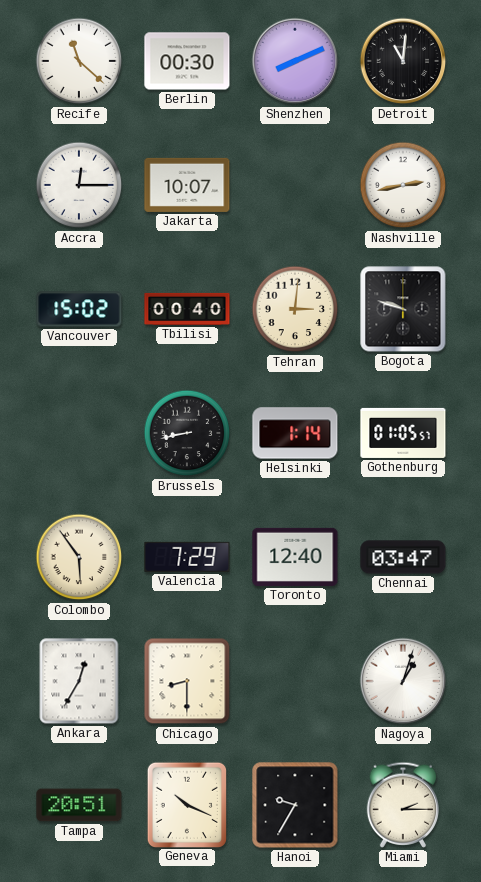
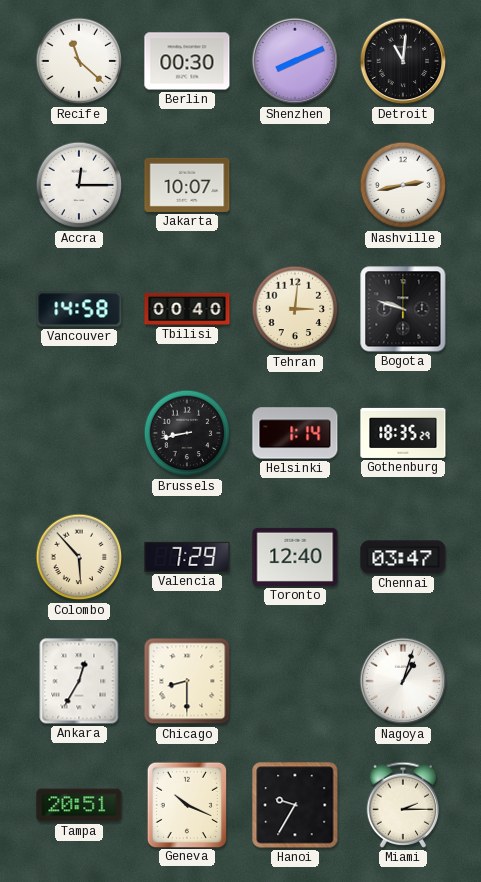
Vancouver: 15:02 -> 14:58
Gothenburg: 01:05 -> 18:35
Colombo: 5:54 -> 5:53
